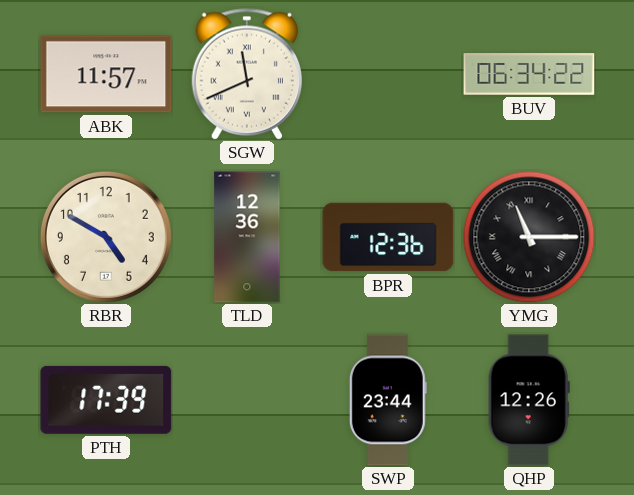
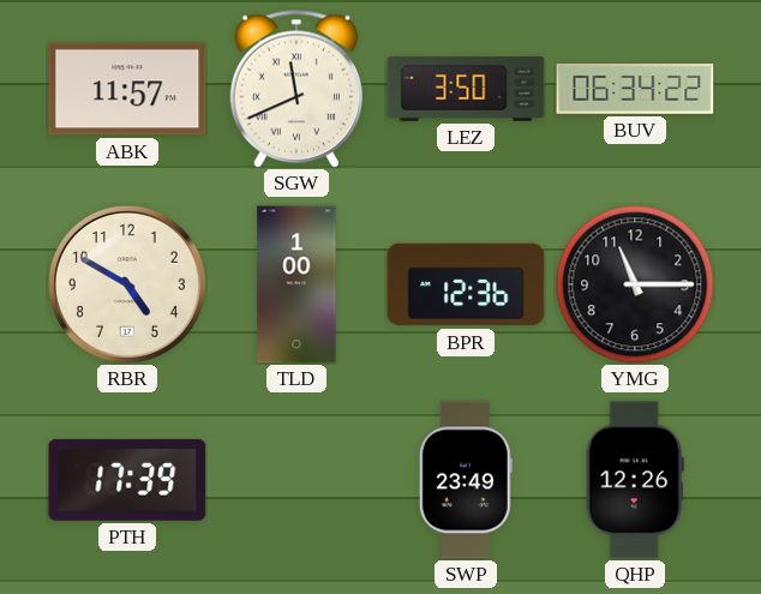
LEZ: none -> 3:50
TLD: 12:36 -> 1:00
YMG numerals: Roman -> Arabic
SWP: 23:44 -> 23:49
